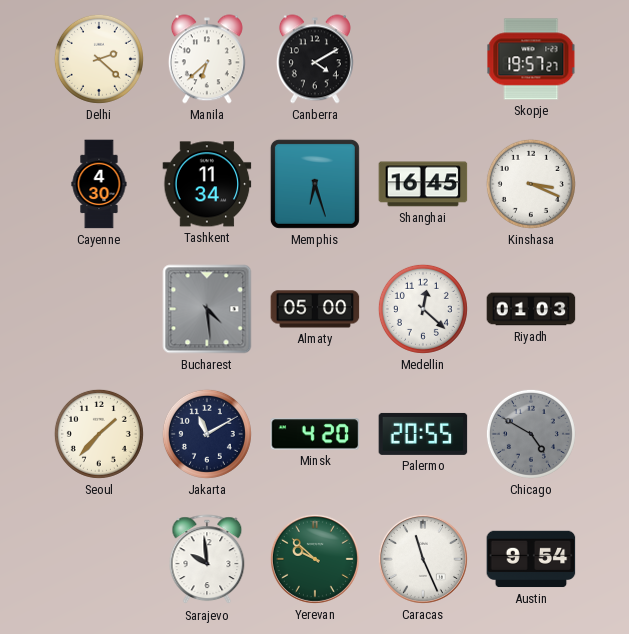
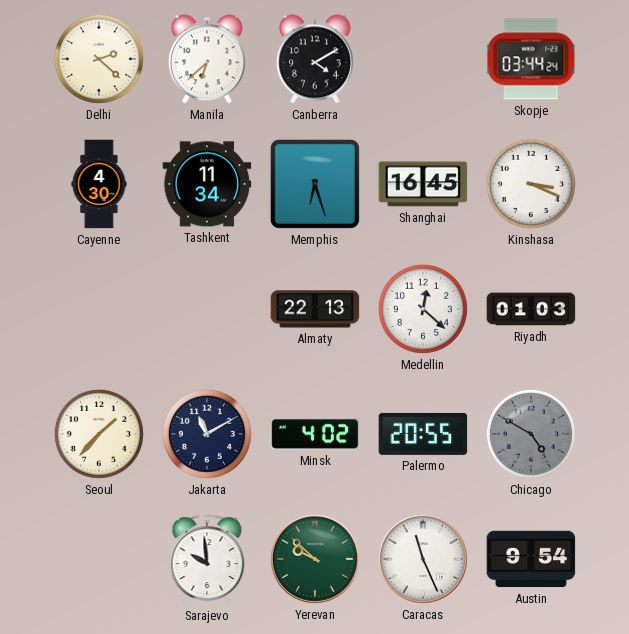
Skopje: 19:57 -> 03:44
Bucharest: 4:29 -> none
Almaty: 05:00 -> 22:13
Minsk: 4:20 -> 4:02
